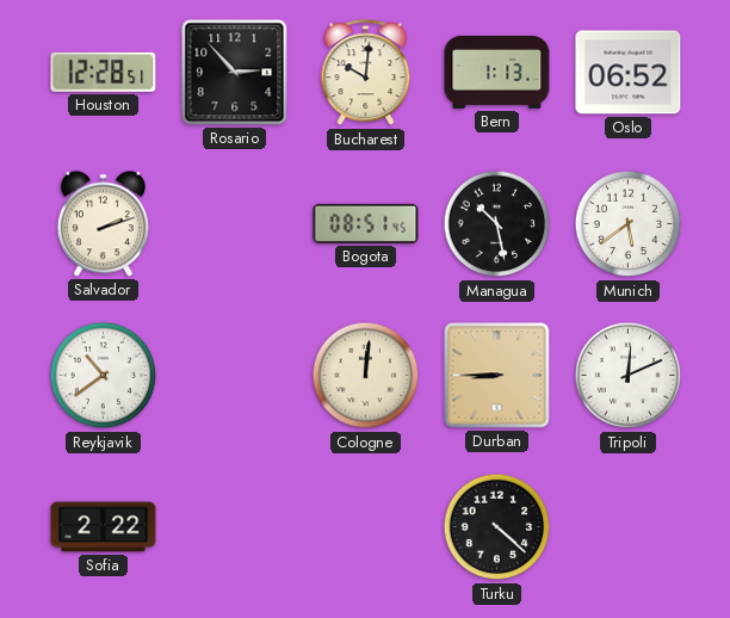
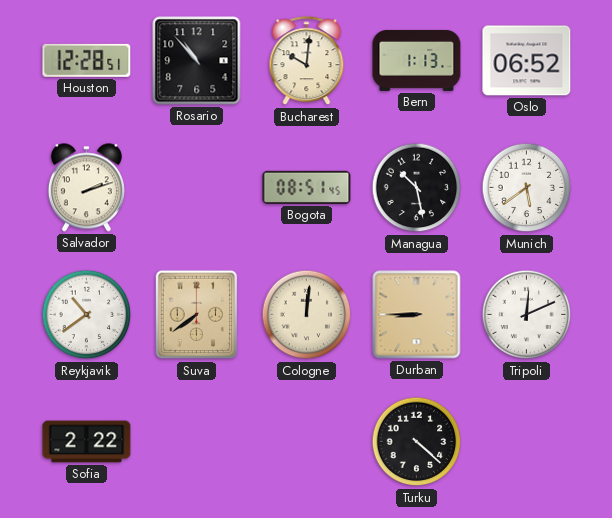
Rosario: 2:53 -> 10:53
Suva: none -> 7:39
